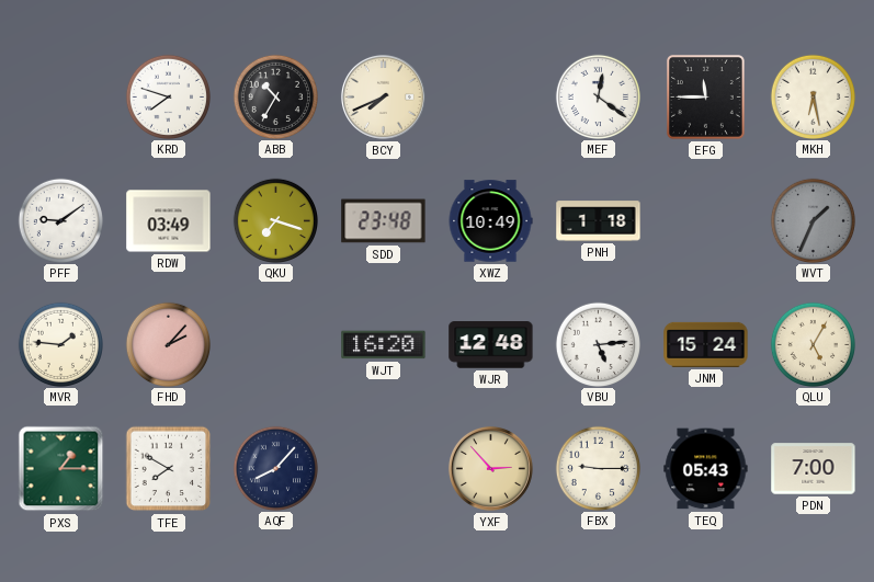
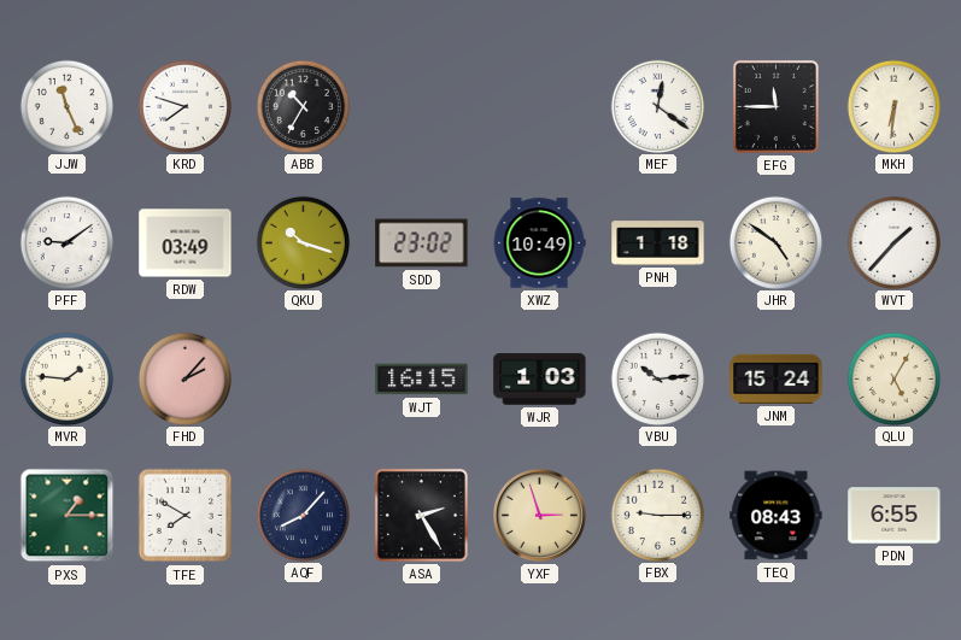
JJW: none -> 11:26
BCY: 7:41 -> none
MKH: 6:28 -> 6:31
QKU: 7:18 -> 10:18
SDD: 23:48 -> 23:02
JHR: none -> 4:51
WVT: 1:34 -> 1:37
WVT dial: grey -> white
WJT: 16:20 -> 16:15
WJR: 12:48 -> 1:03
VBU: 5:14 -> 10:14
ASA: none -> 2:25
YXF: 2:53 -> 2:57
TEQ: 05:43 -> 08:43
PDN: 7:00 -> 6:55
